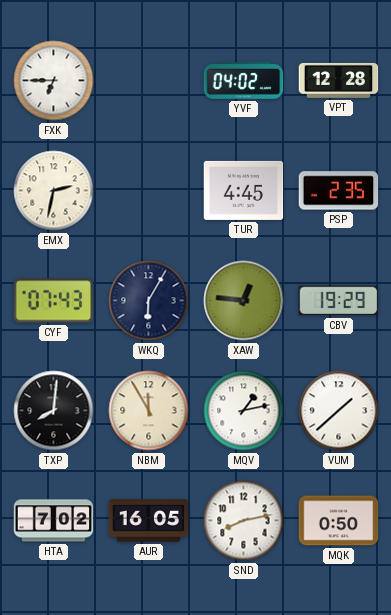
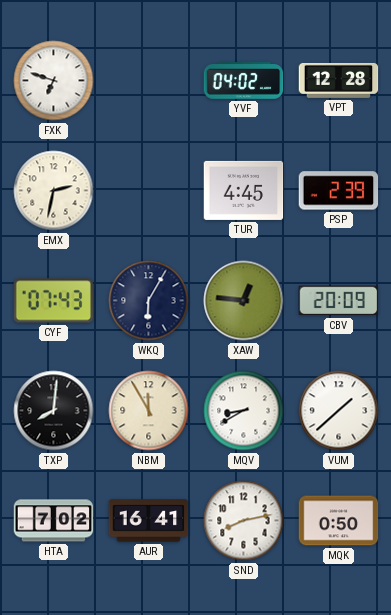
FXK: 6:45 -> 6:48
PSP: 2:35 -> 2:39
CBV: 19:29 -> 20:09
MQV: 1:13 -> 8:40
AUR: 16:05 -> 16:41
